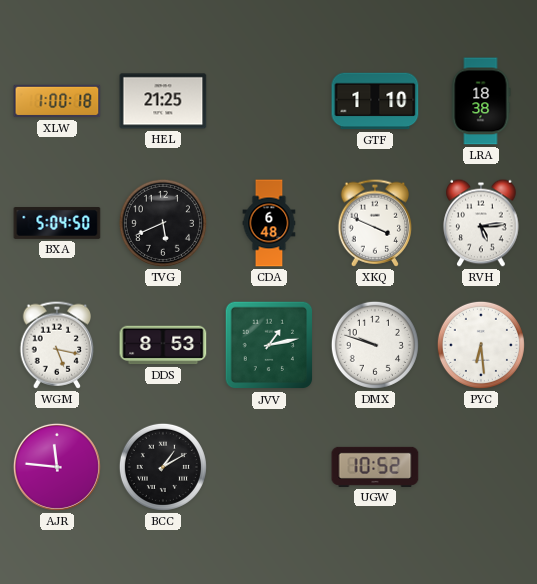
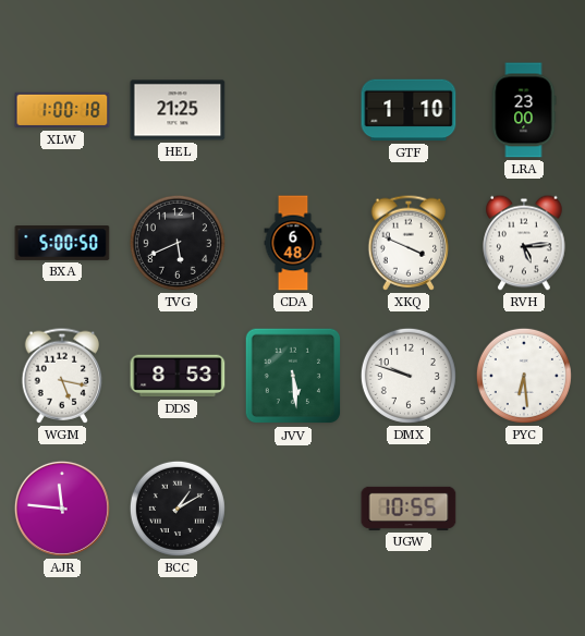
LRA: 18:38 -> 23:00
BXA: 5:04 -> 5:00
JVV: 1:13 -> 5:29
UGW: 10:52 -> 10:55
